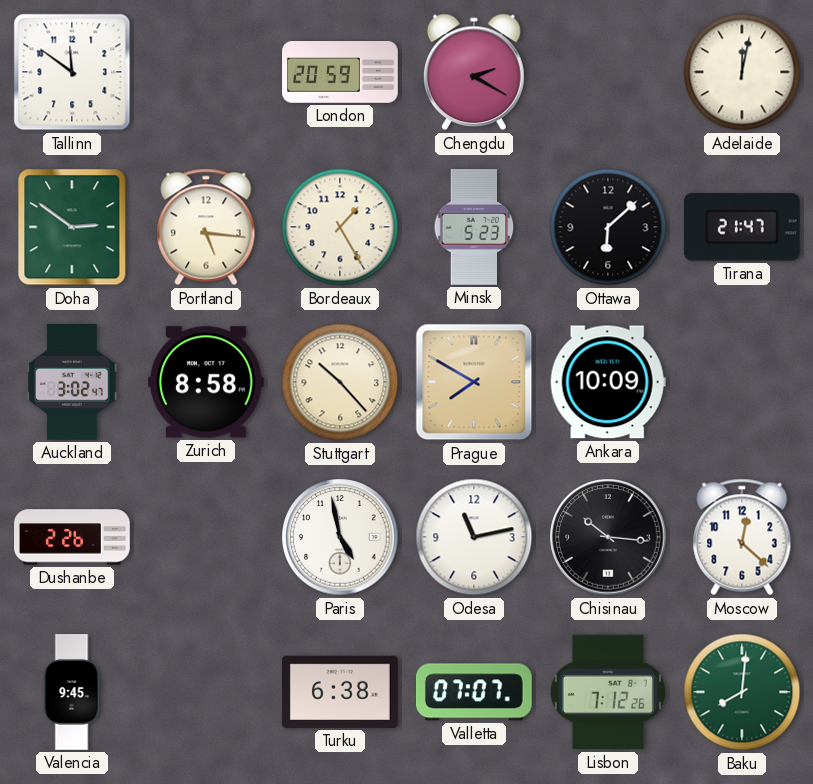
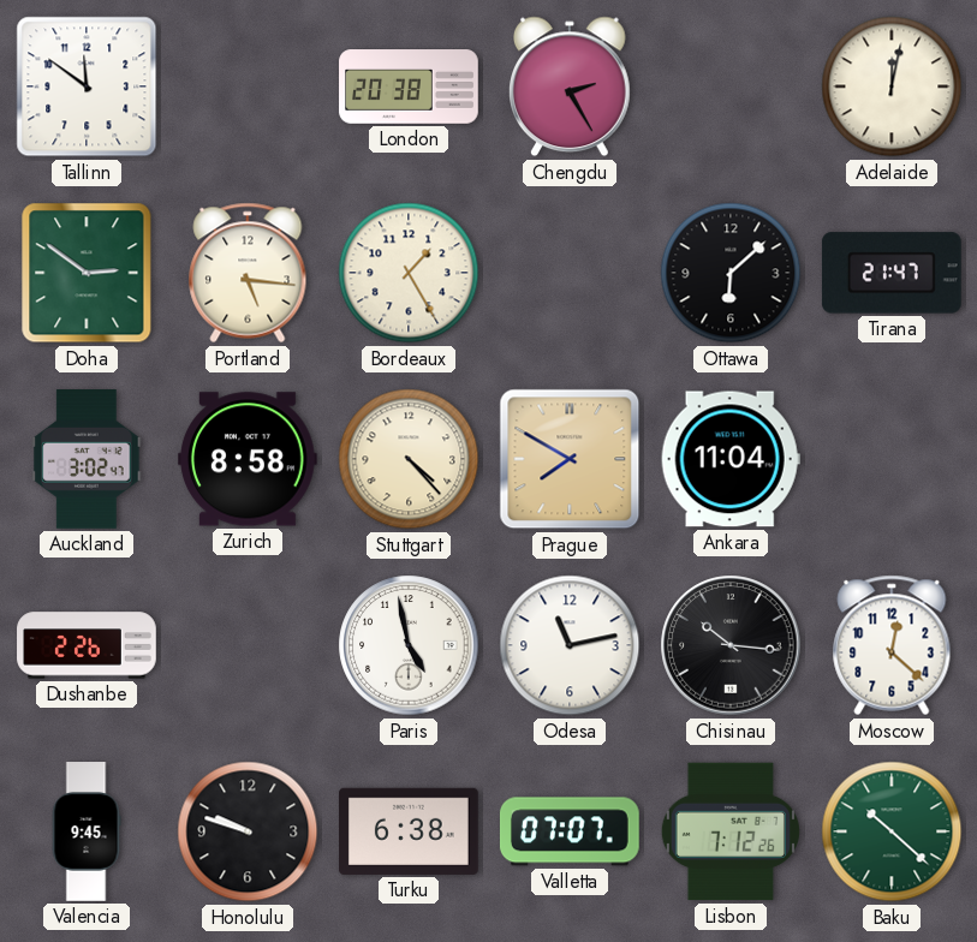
London: 20:59 -> 20:38
Chengdu: 2:20 -> 2:25
Minsk: 5:23 -> none
Stuttgart: 10:23 -> 4:23
Ankara: 10:09 -> 11:04
Honolulu: none -> 9:48
Baku: 8:01 -> 10:22
